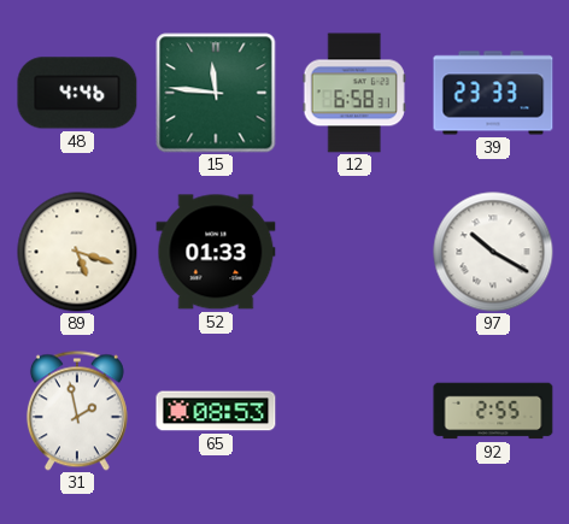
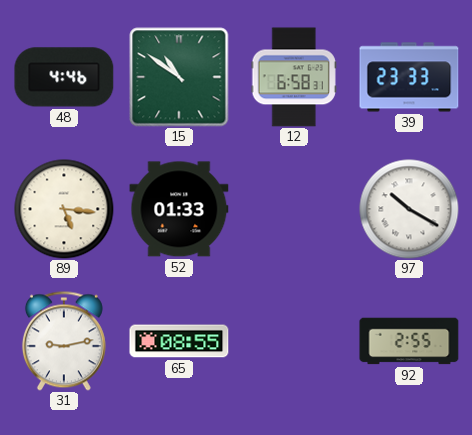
15: 11:46 -> 10:51
89: 5:18 -> 5:16
31: 1:58 -> 9:13
65: 08:53 -> 08:55
